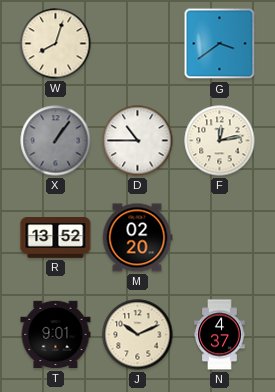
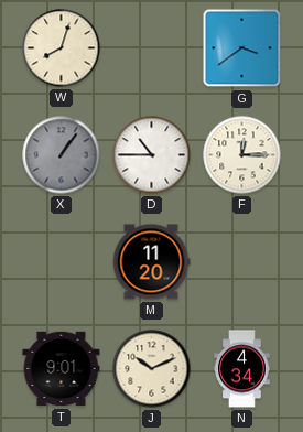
F: 12:13 -> 12:15
R: 13:52 -> none
M: 02:20 -> 11:20
N: 4:37 -> 4:34
